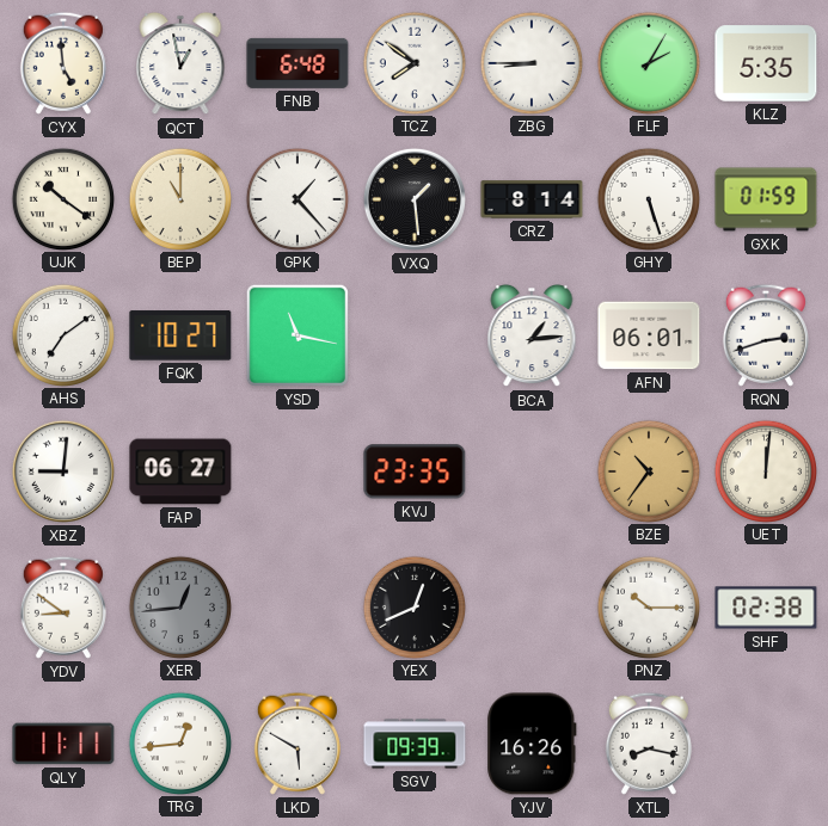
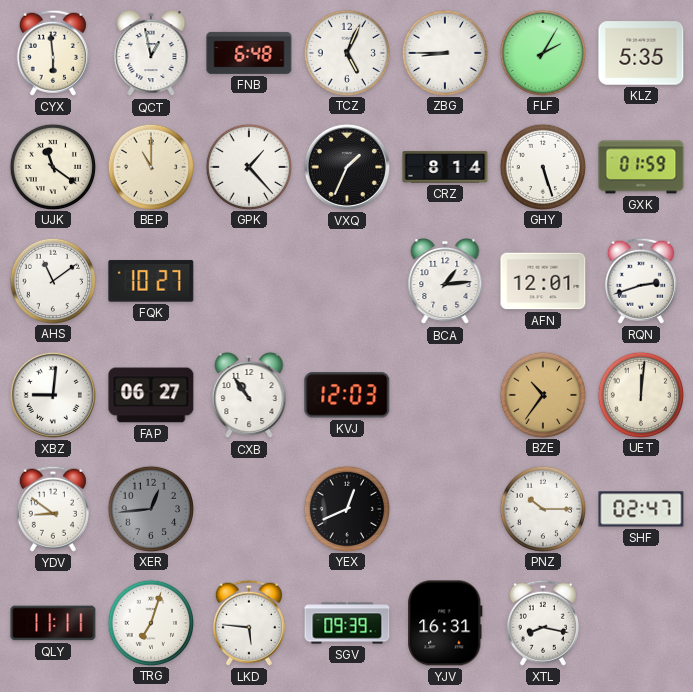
CYX: 4:59 -> 5:59
TCZ: 7:51 -> 5:04
UJK: 10:21 -> 11:21
VXQ: 1:29 -> 1:34
AHS: 7:09 -> 11:09
YSD: 11:17 -> none
AFN: 06:01 -> 12:01
CXB: none -> 10:54
KVJ: 23:35 -> 12:03
SHF: 02:38 -> 02:47
TRG: 12:44 -> 7:03
LKD: 5:50 -> 5:46
YJV: 16:26 -> 16:31
